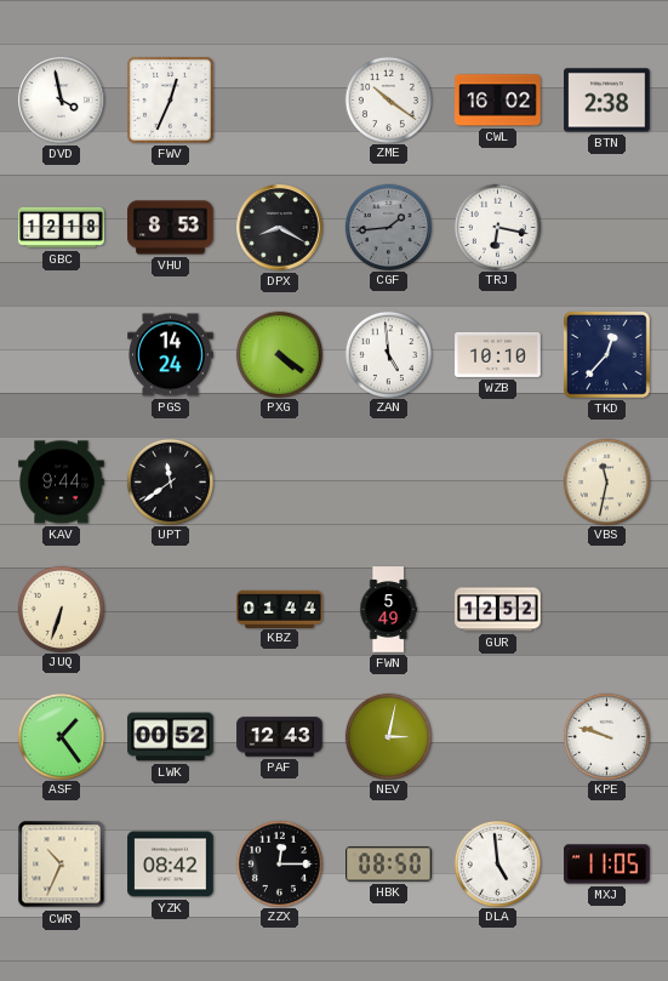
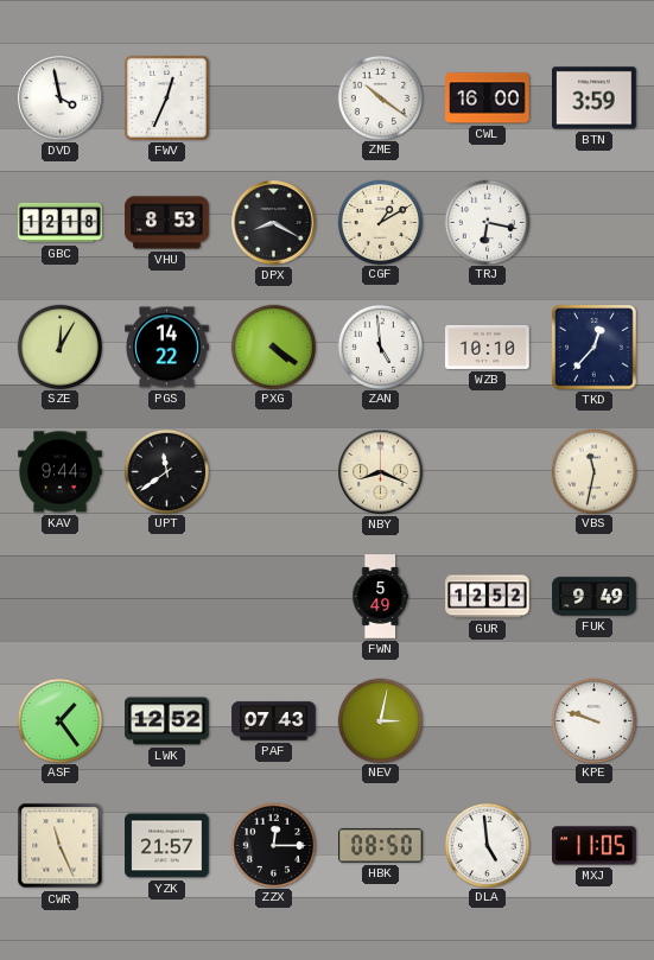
CWL: 16:02 -> 16:00
BTN: 2:38 -> 3:59
CGF: 1:44 -> 1:10
CGF dial: grey -> cream
SZE: none -> 12:05
PGS: 14:24 -> 14:22
NBY: none -> 8:19
JUQ: 6:33 -> none
KBZ: 01:44 -> none
FUK: none -> 9:49
LWK: 00:52 -> 12:52
PAF: 12:43 -> 07:43
CWR: 10:34 -> 11:26
YZK: 08:42 -> 21:57
